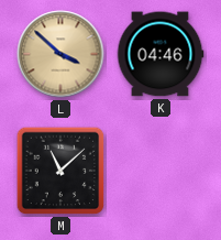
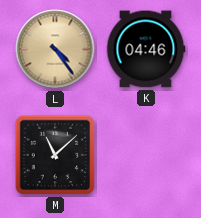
L: 3:52 -> 4:24
